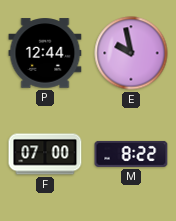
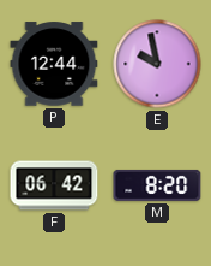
F: 07:00 -> 06:42
M: 8:22 -> 8:20
